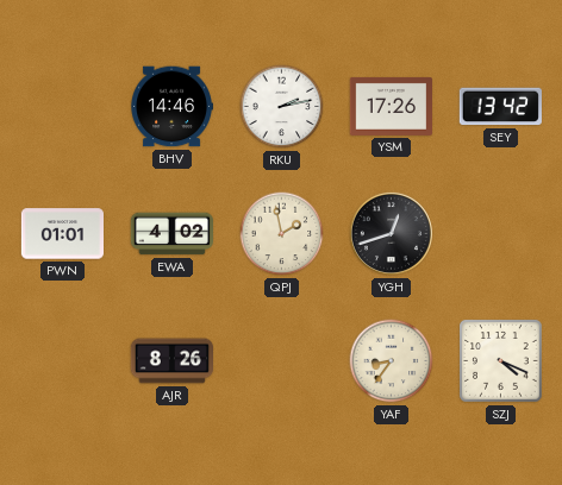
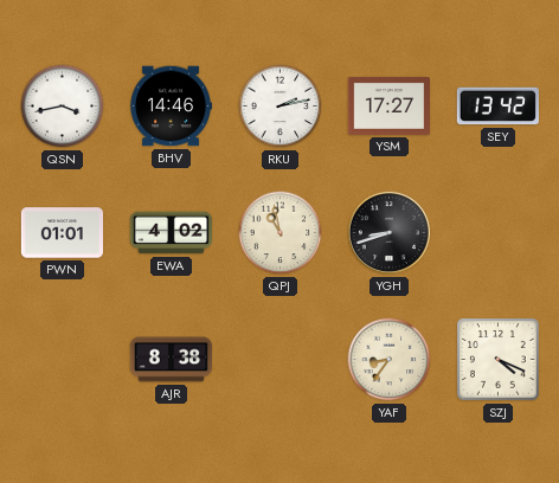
QSN: none -> 3:43
YSM: 17:26 -> 17:27
QPJ: 1:58 -> 10:58
YGH: 12:42 -> 8:42
AJR: 8:26 -> 8:38
